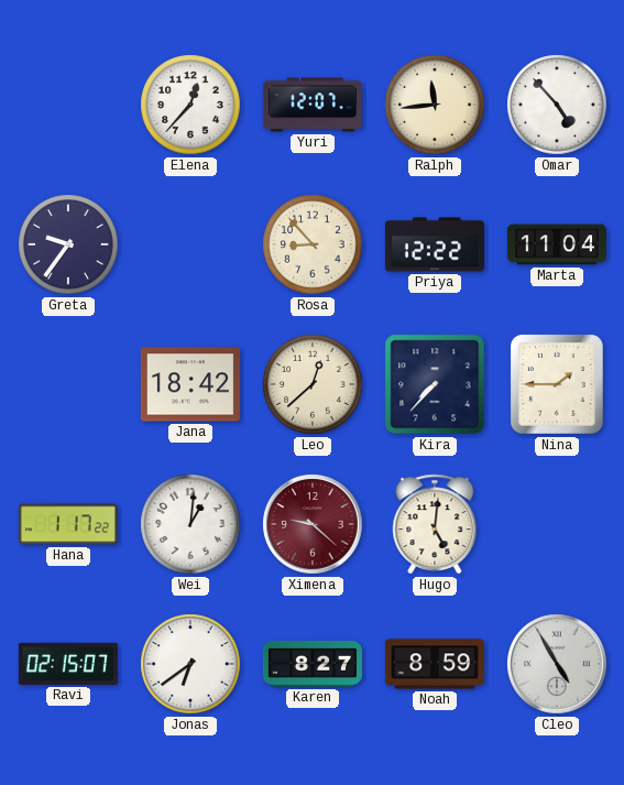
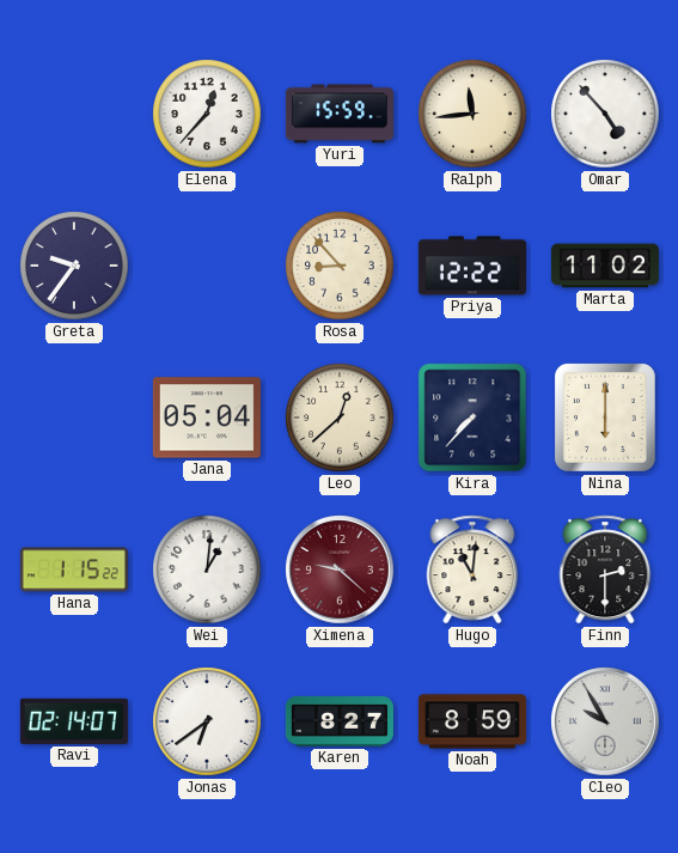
Yuri: 12:07 -> 15:59
Marta: 11:04 -> 11:02
Jana: 18:42 -> 05:04
Nina: 1:45 -> 6:00
Hana: 1:17 -> 1:15
Hugo: 5:01 -> 11:01
Finn: none -> 2:30
Ravi: 02:15 -> 02:14
Cleo: 4:55 -> 9:55
